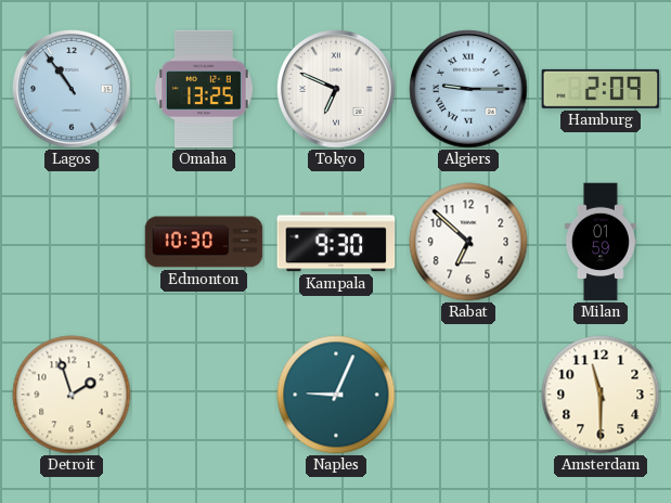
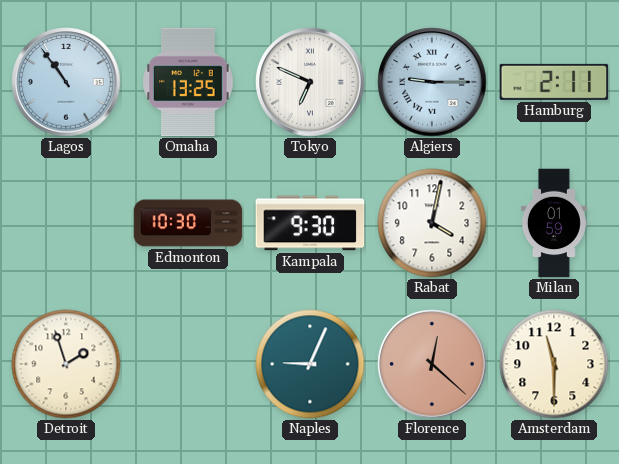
Hamburg: 2:09 -> 2:11
Rabat: 6:52 -> 4:02
Florence: none -> 12:22
